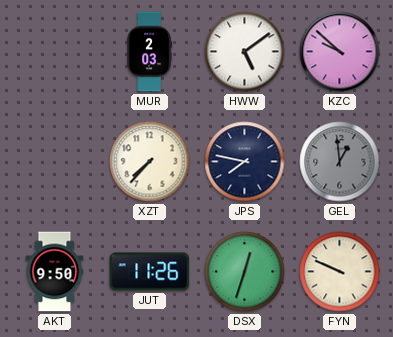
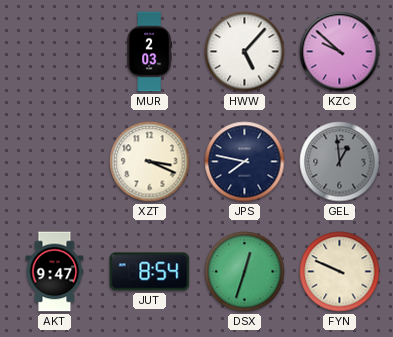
HWW: 5:09 -> 5:07
XZT: 7:37 -> 3:19
AKT: 9:50 -> 9:47
JUT: 11:26 -> 8:54
